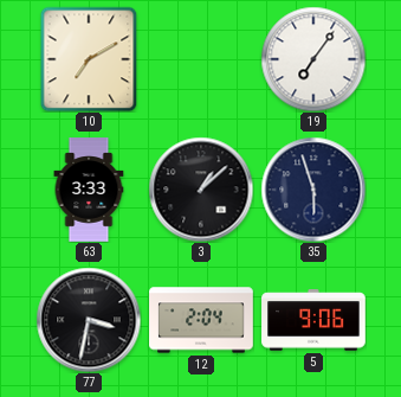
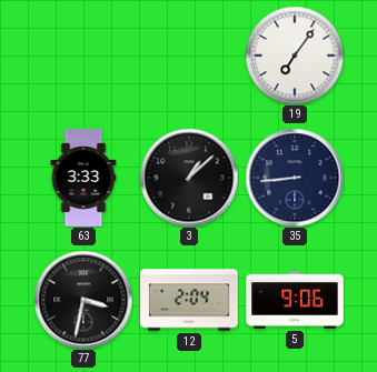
10: 7:10 -> none
35: 5:57 -> 8:44
